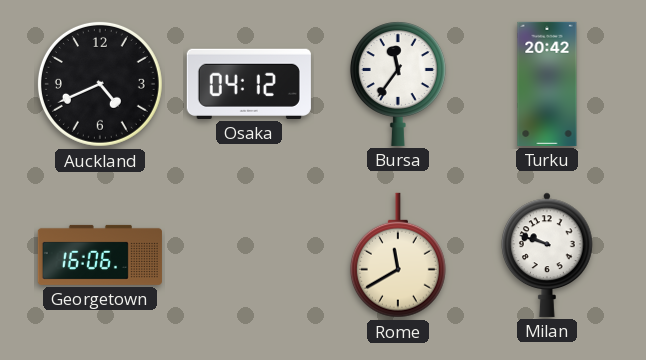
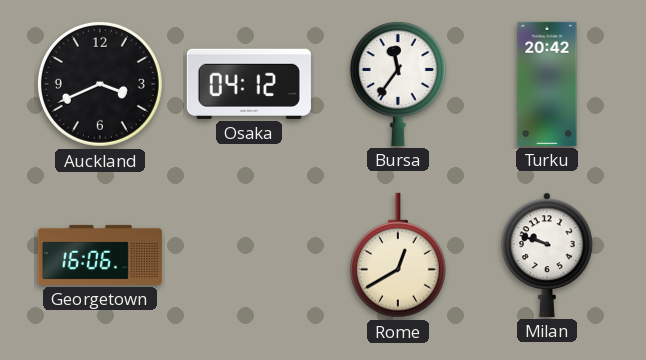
Auckland: 4:41 -> 3:41
Rome: 11:40 -> 12:40
